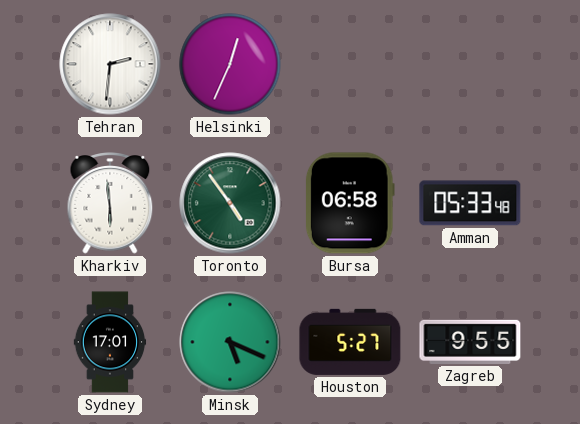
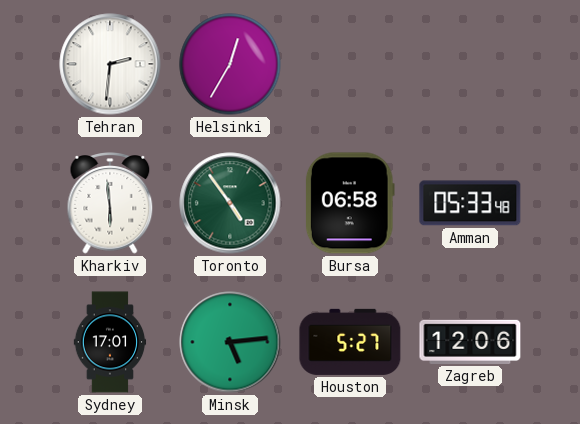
Helsinki: 12:34 -> 12:35
Minsk: 5:19 -> 5:14
Zagreb: 9:55 -> 12:06
